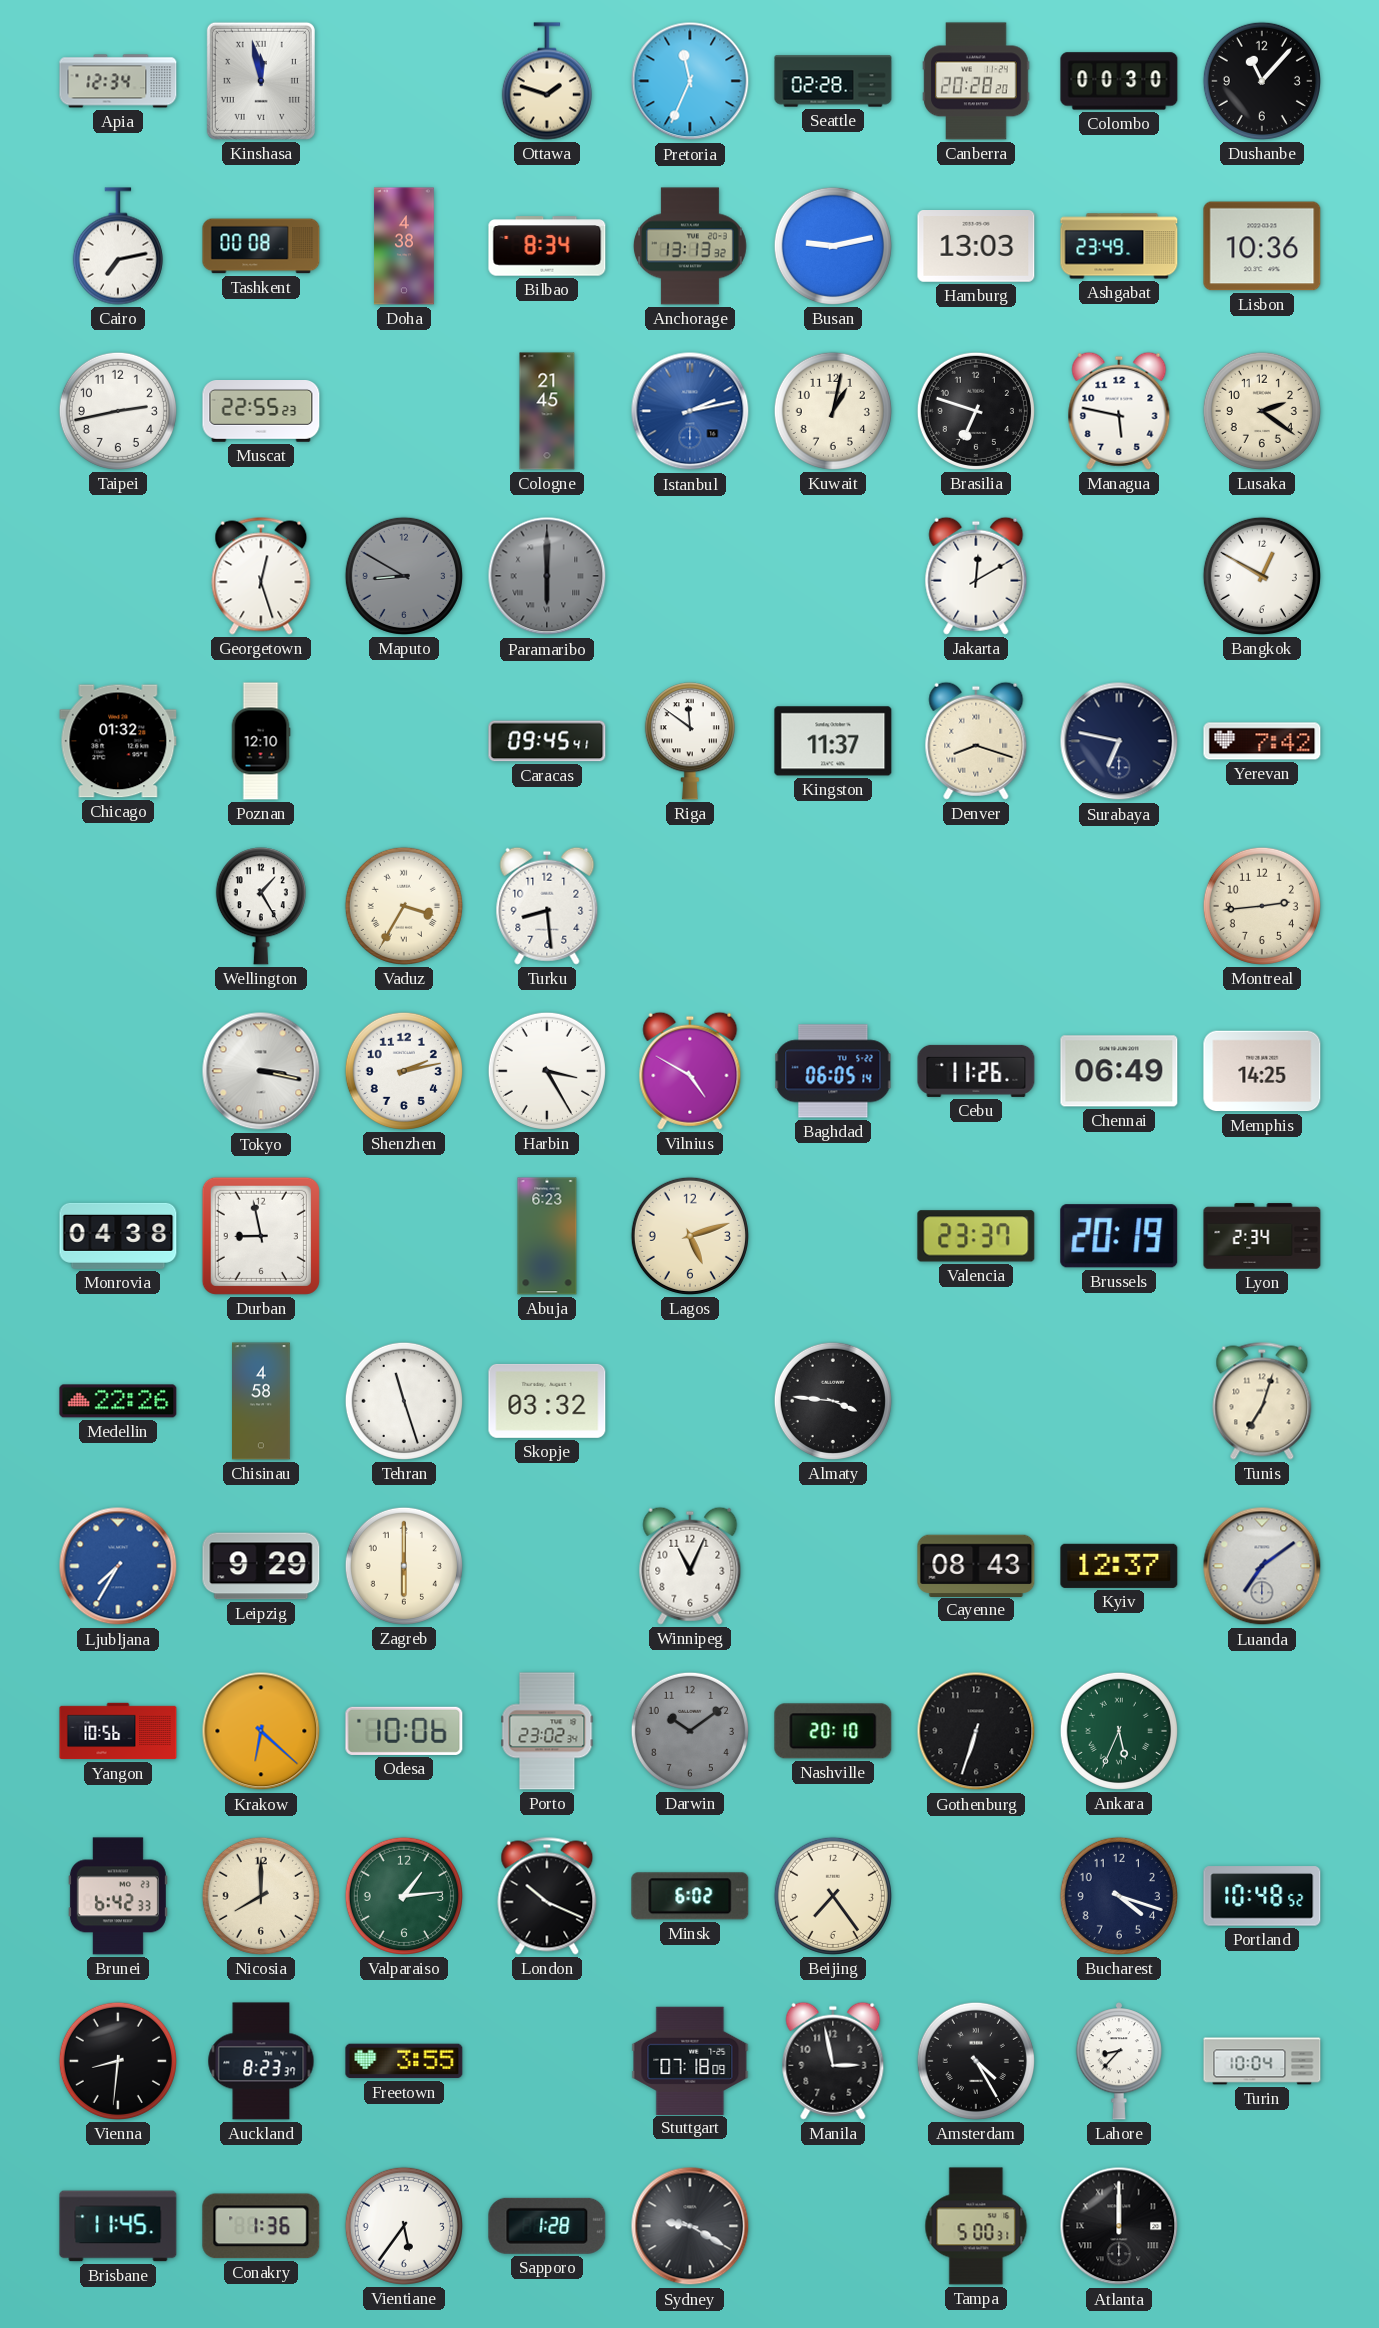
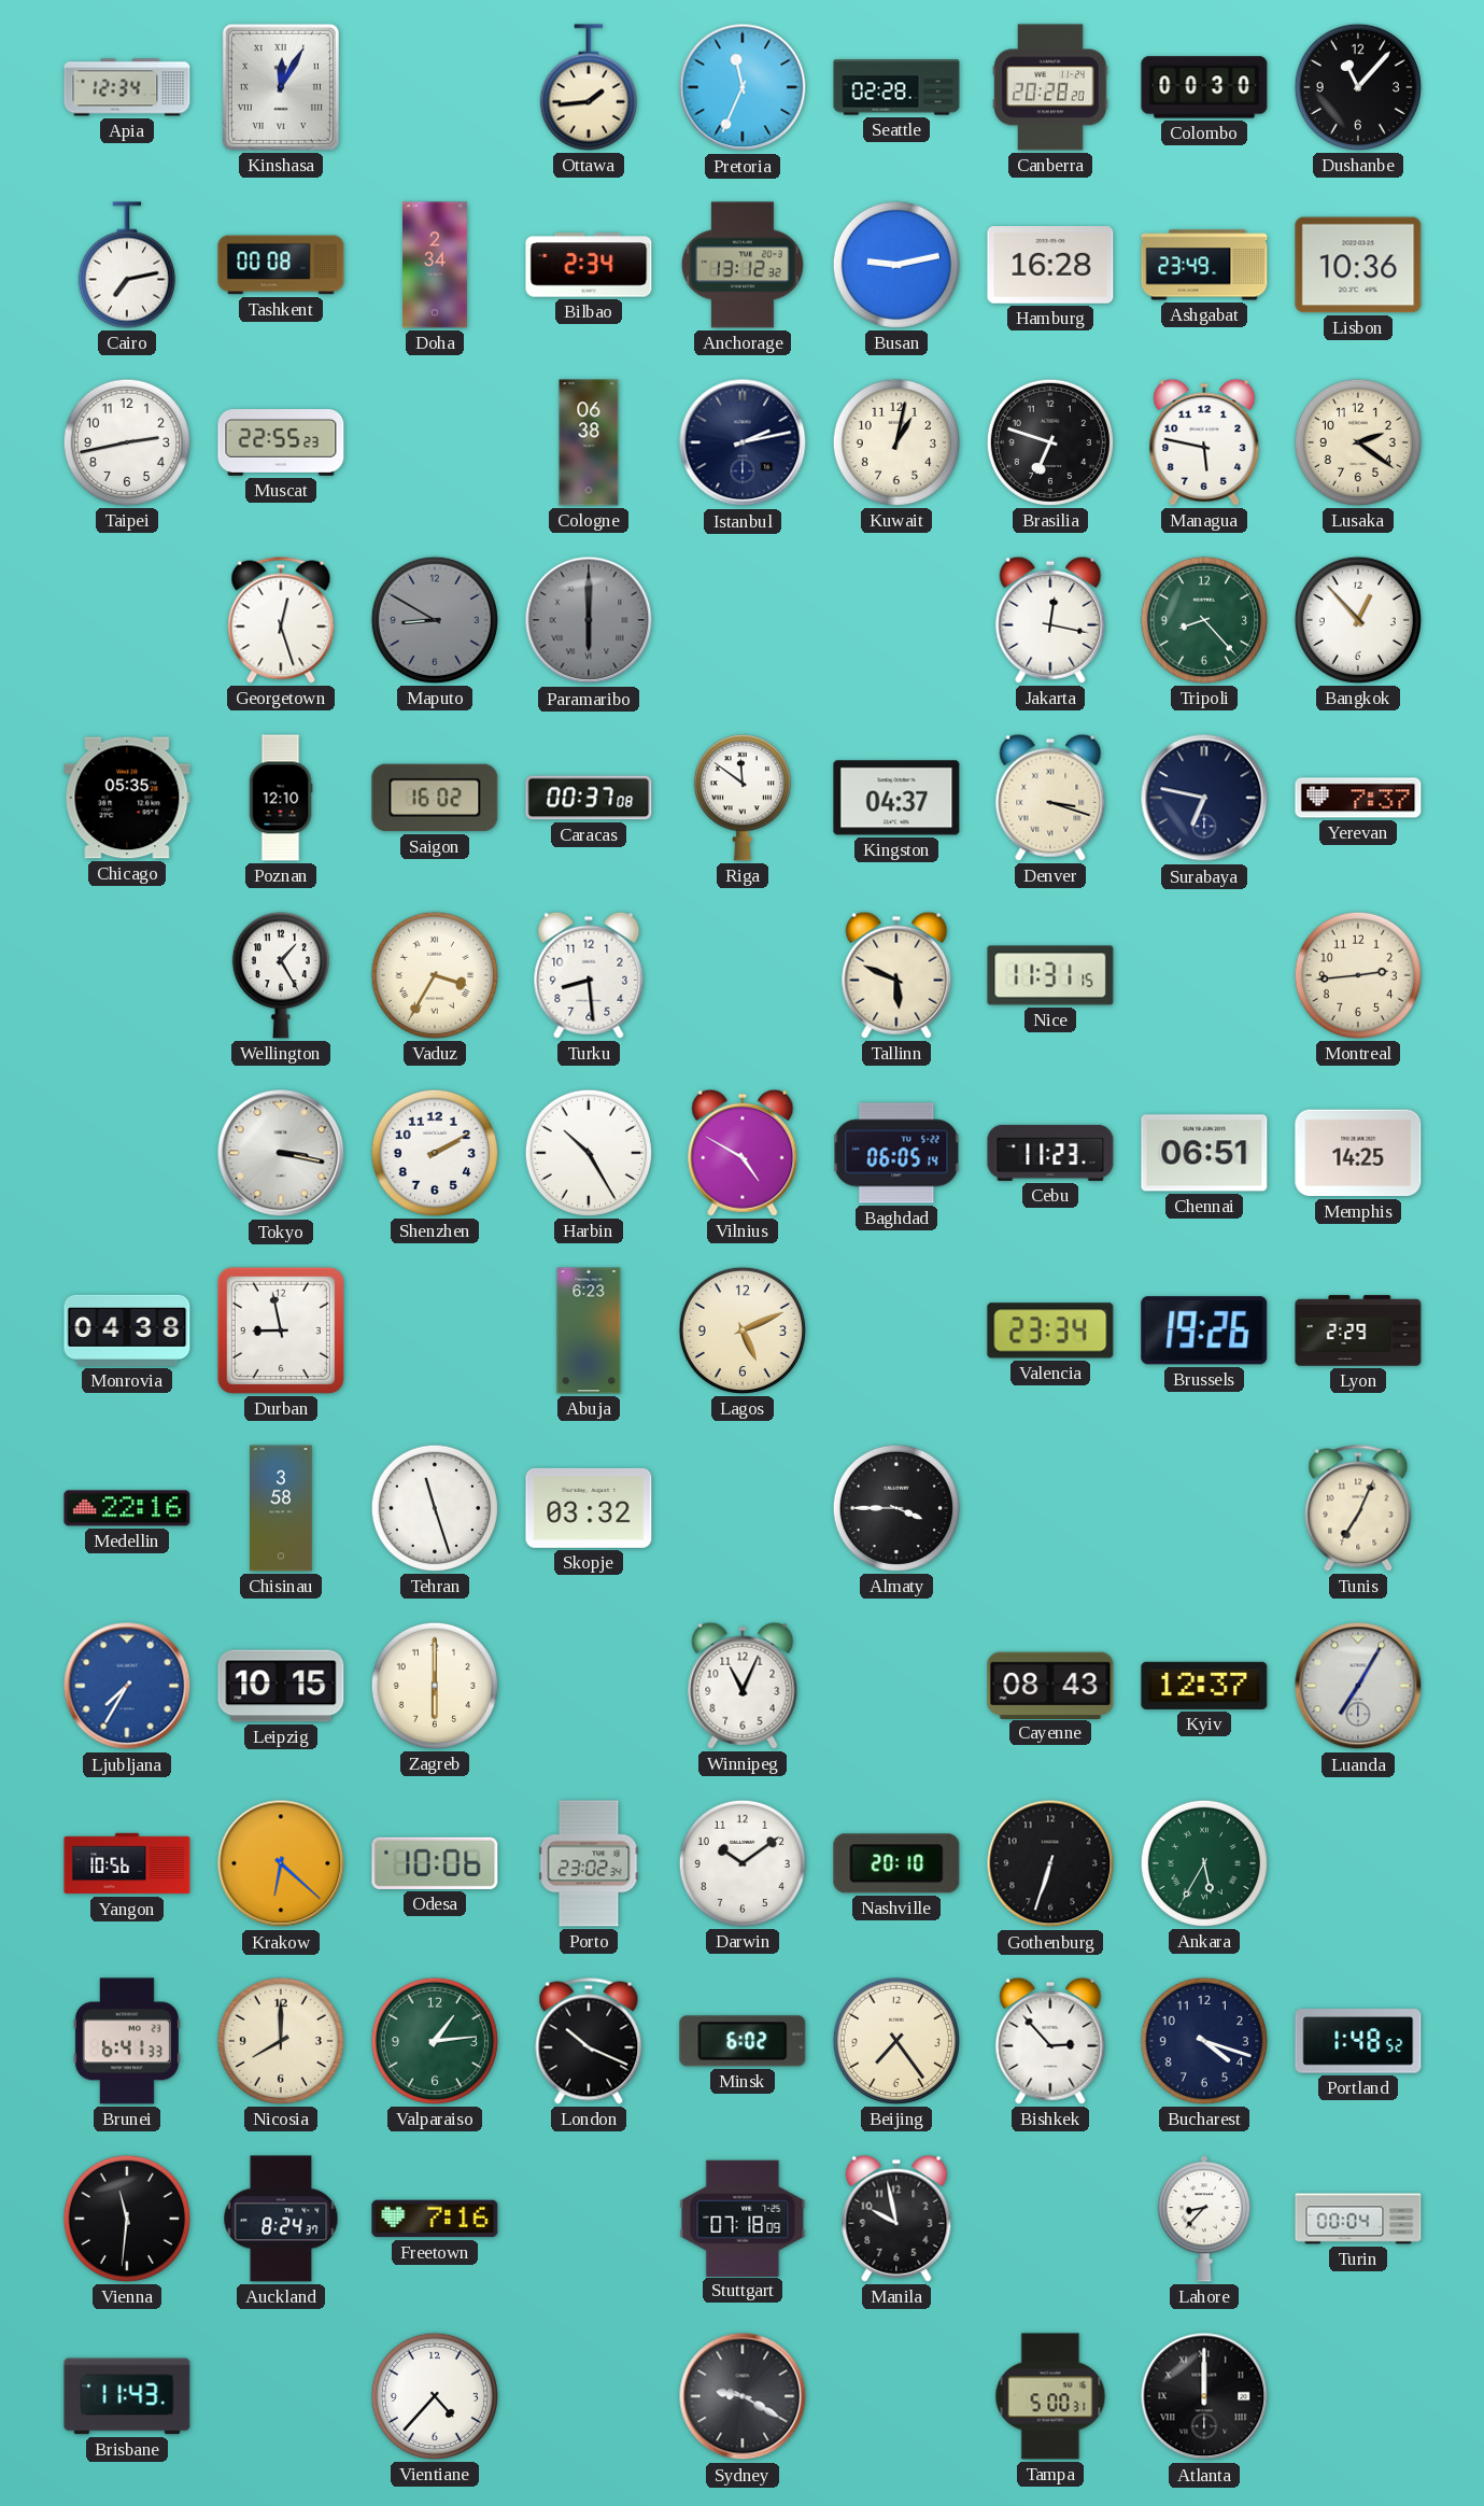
Kinshasa: 11:58 -> 12:05
Ottawa: 1:48 -> 1:44
Doha: 4:38 -> 2:34
Bilbao: 8:34 -> 2:34
Anchorage: 13:13 -> 13:12
Hamburg: 13:03 -> 16:28
Cologne: 21:45 -> 06:38
Istanbul dial: blue -> navy
Jakarta: 12:10 -> 12:17
Tripoli: none -> 8:23
Bangkok: 12:50 -> 12:53
Chicago: 01:32 -> 05:35
Saigon: none -> 16:02
Caracas: 09:45 -> 00:37
Kingston: 11:37 -> 04:37
Denver: 8:18 -> 3:18
Yerevan: 7:42 -> 7:37
Tallinn: none -> 5:49
Nice: none -> 11:31
Shenzhen: 2:13 -> 2:10
Harbin: 3:25 -> 10:25
Cebu: 11:26 -> 11:23
Chennai: 06:49 -> 06:51
Lagos: 5:12 -> 5:11
Valencia: 23:37 -> 23:34
Brussels: 20:19 -> 19:26
Lyon: 2:34 -> 2:29
Medellin: 22:26 -> 22:16
Chisinau: 4:58 -> 3:58
Almaty: 3:46 -> 3:45
Tunis: 7:03 -> 7:04
Leipzig: 9:29 -> 10:15
Luanda: 7:09 -> 7:05
Darwin dial: grey -> white
Ankara: 5:34 -> 5:35
Brunei: 6:42 -> 6:41
Bishkek: none -> 2:53
Portland: 10:48 -> 1:48
Vienna: 8:31 -> 11:31
Auckland: 8:23 -> 8:24
Freetown: 3:55 -> 7:16
Manila: 2:58 -> 9:58
Amsterdam: 4:25 -> none
Turin: 10:04 -> 00:04
Brisbane: 11:45 -> 11:43
Conakry: 1:36 -> none
Vientiane: 5:36 -> 4:37
Sapporo: 1:28 -> none
